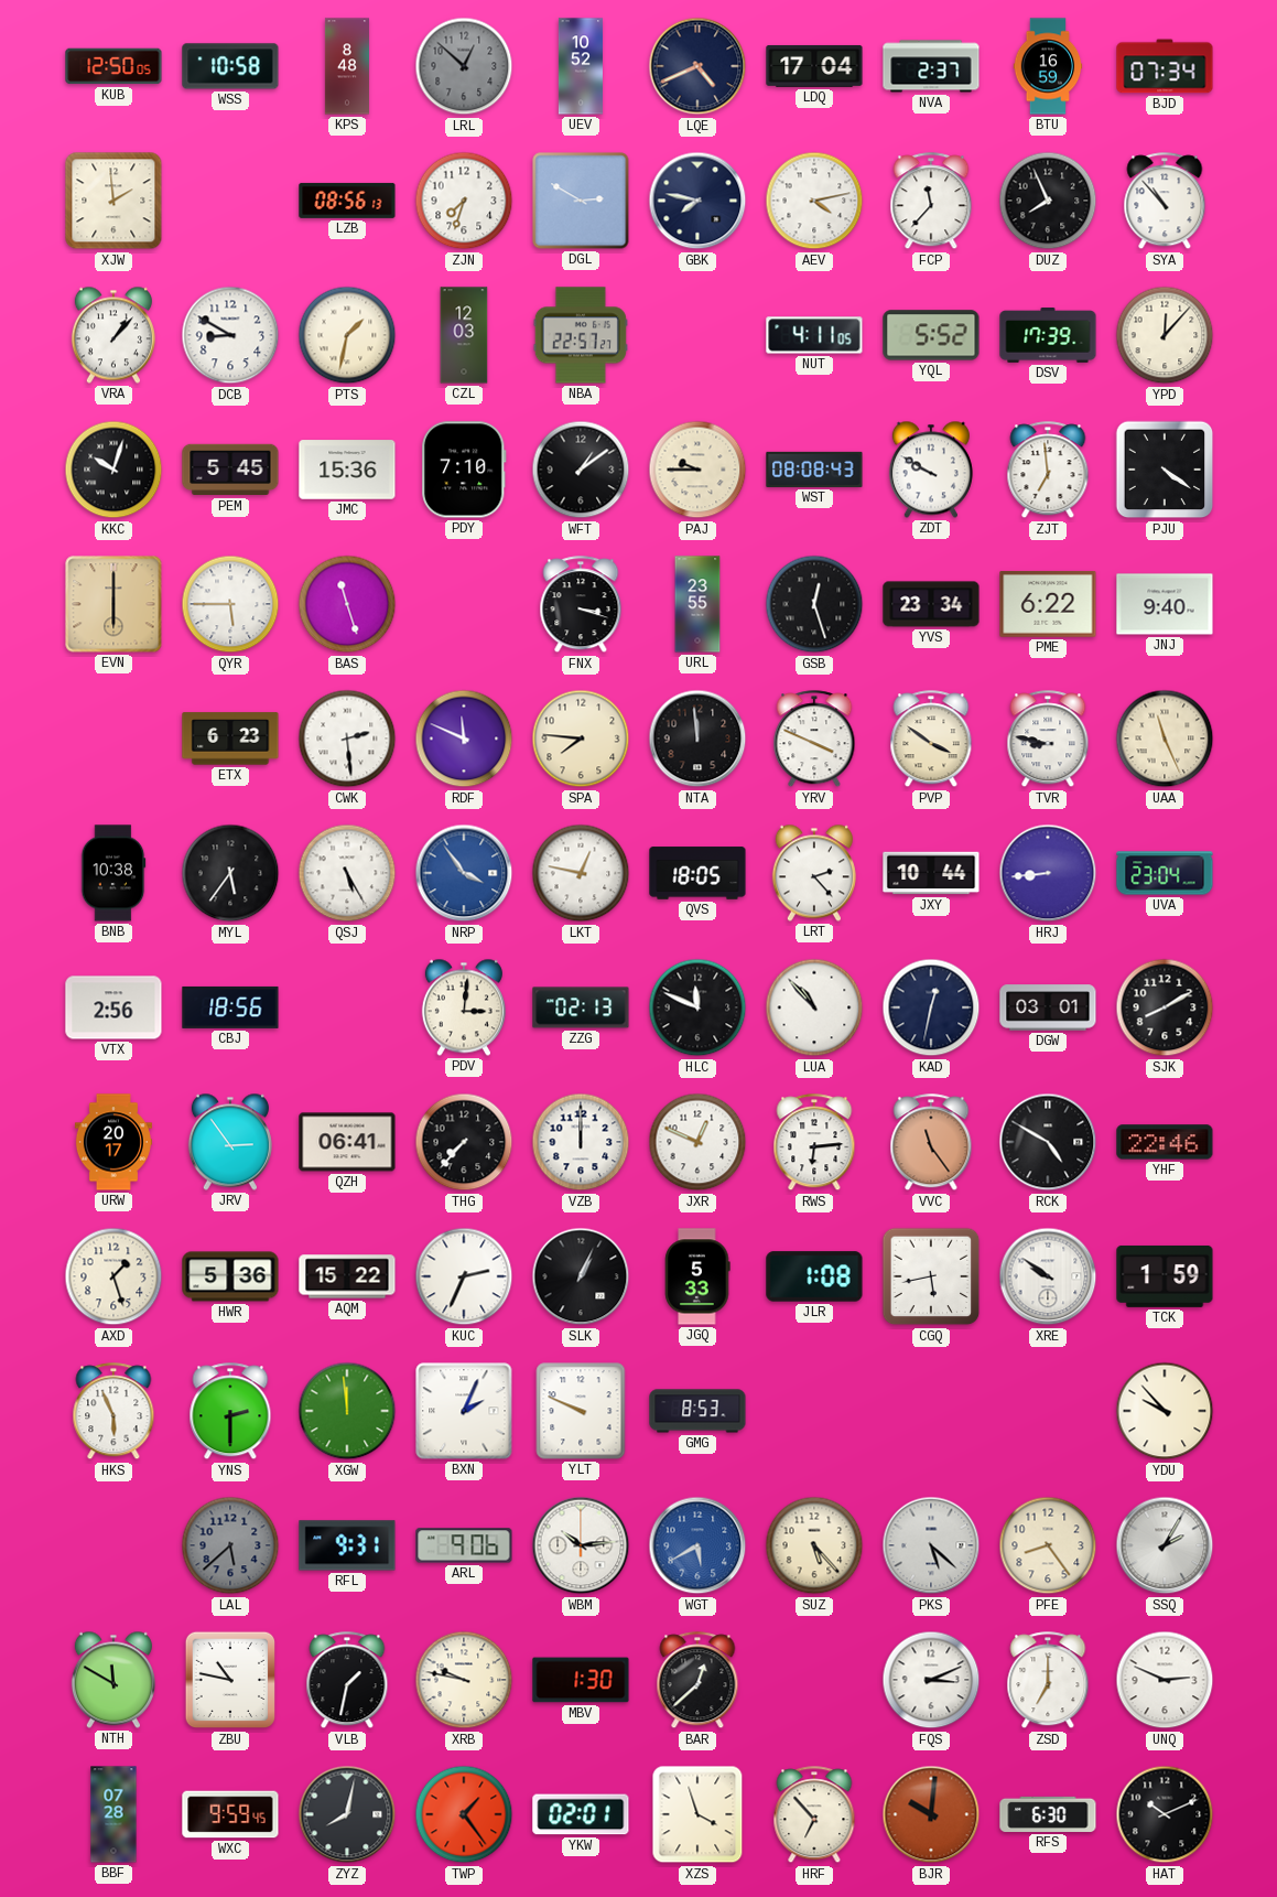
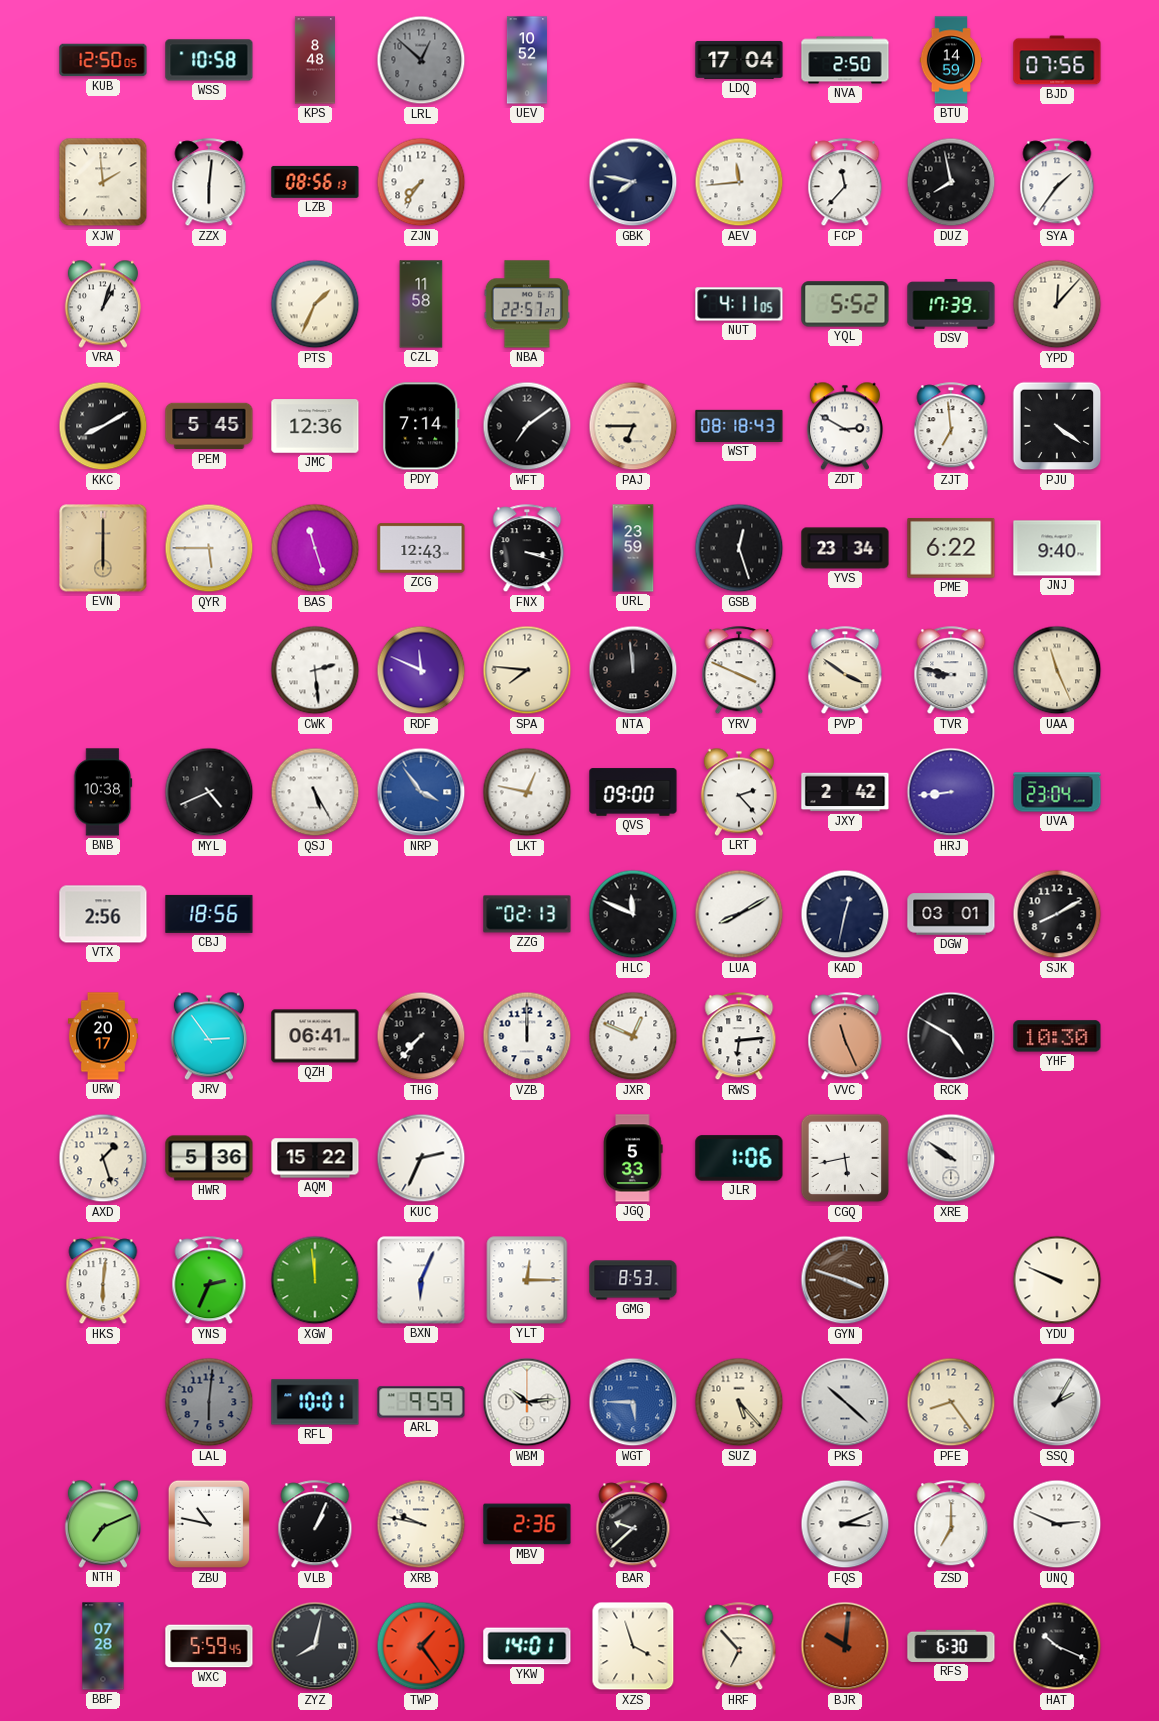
LQE: 4:41 -> none
NVA: 2:37 -> 2:50
BTU: 16:59 -> 14:59
BJD: 07:34 -> 07:56
ZZX: none -> 6:01
ZJN: 7:33 -> 7:36
DGL: 2:50 -> none
AEV: 4:13 -> 11:44
DUZ: 7:56 -> 7:58
SYA: 10:53 -> 1:36
VRA: 1:07 -> 1:03
DCB: 8:50 -> none
PTS: 1:32 -> 1:34
CZL: 12:03 -> 11:58
KKC: 10:03 -> 8:10
JMC: 15:36 -> 12:36
PDY: 7:10 -> 7:14
WFT: 1:09 -> 7:09
PAJ: 9:45 -> 6:45
WST: 08:08 -> 08:18
ZDT: 9:50 -> 2:50
ZCG: none -> 12:43
URL: 23:55 -> 23:59
ETX: 6:23 -> none
MYL: 5:36 -> 4:41
QVS: 18:05 -> 09:00
JXY: 10:44 -> 2:42
PDV: 3:01 -> none
LUA: 10:53 -> 8:10
VVC: 11:24 -> 11:26
YHF: 22:46 -> 10:30
SLK: 1:04 -> none
JLR: 1:08 -> 1:06
TCK: 1:59 -> none
HKS: 5:56 -> 6:01
YNS: 2:30 -> 2:34
BXN: 2:04 -> 6:04
YLT: 9:49 -> 12:15
GYN: none -> 3:48
YDU: 9:53 -> 9:49
LAL: 5:38 -> 6:01
RFL: 9:31 -> 10:01
ARL: 9:06 -> 9:59
WGT: 5:40 -> 5:45
PKS: 5:22 -> 10:22
NTH: 11:50 -> 7:11
VLB: 1:32 -> 1:04
MBV: 1:30 -> 2:36
BAR: 12:38 -> 9:38
WXC: 9:59 -> 5:59
YKW: 02:01 -> 14:01
HAT: 10:11 -> 10:19
